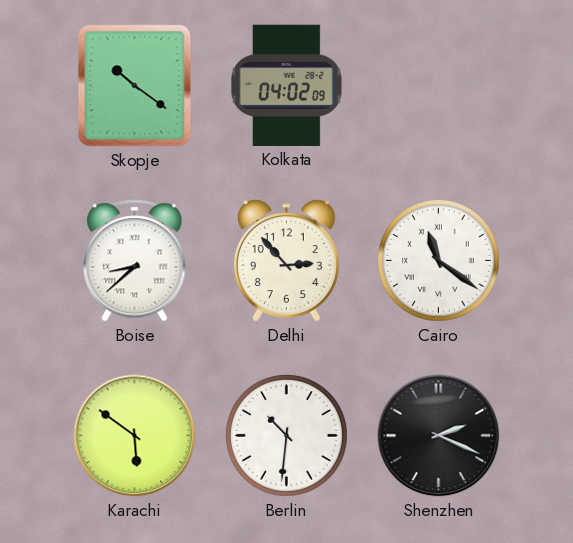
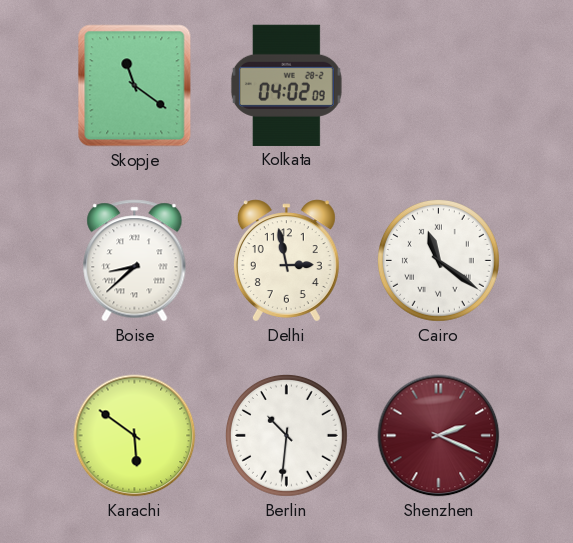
Skopje: 10:21 -> 11:21
Delhi: 2:53 -> 2:58
Shenzhen dial: black -> burgundy
